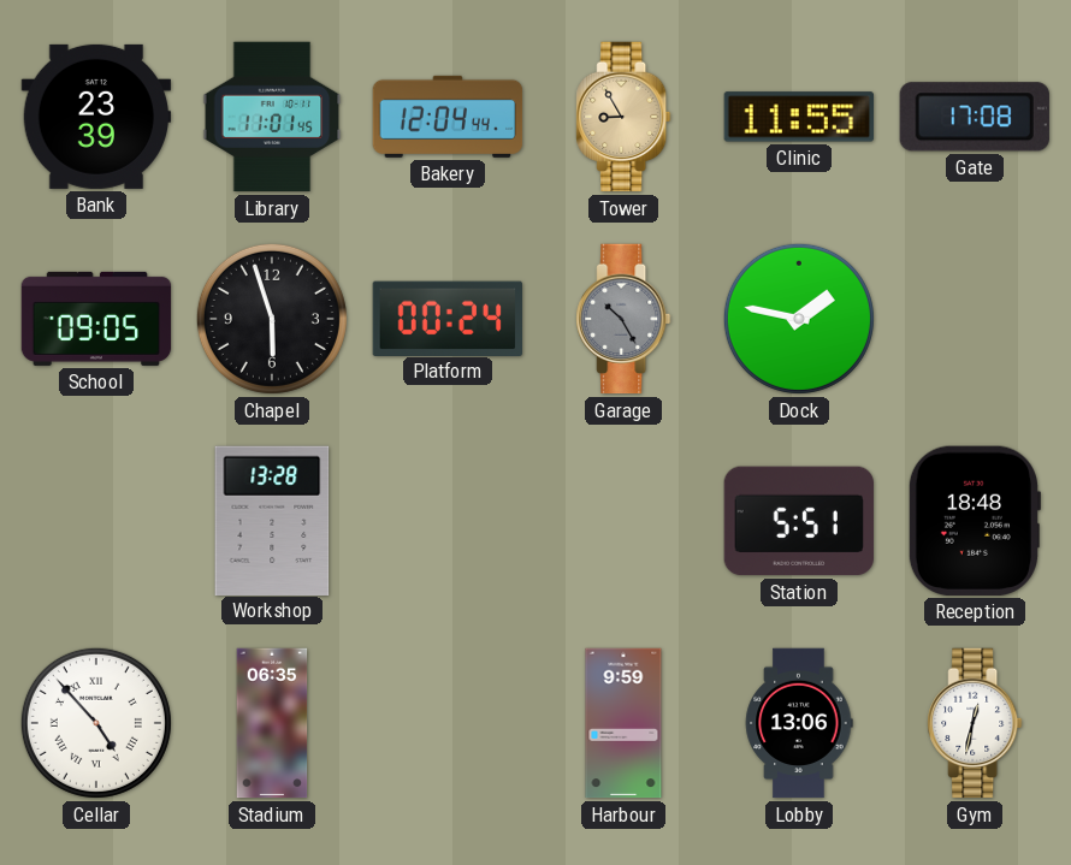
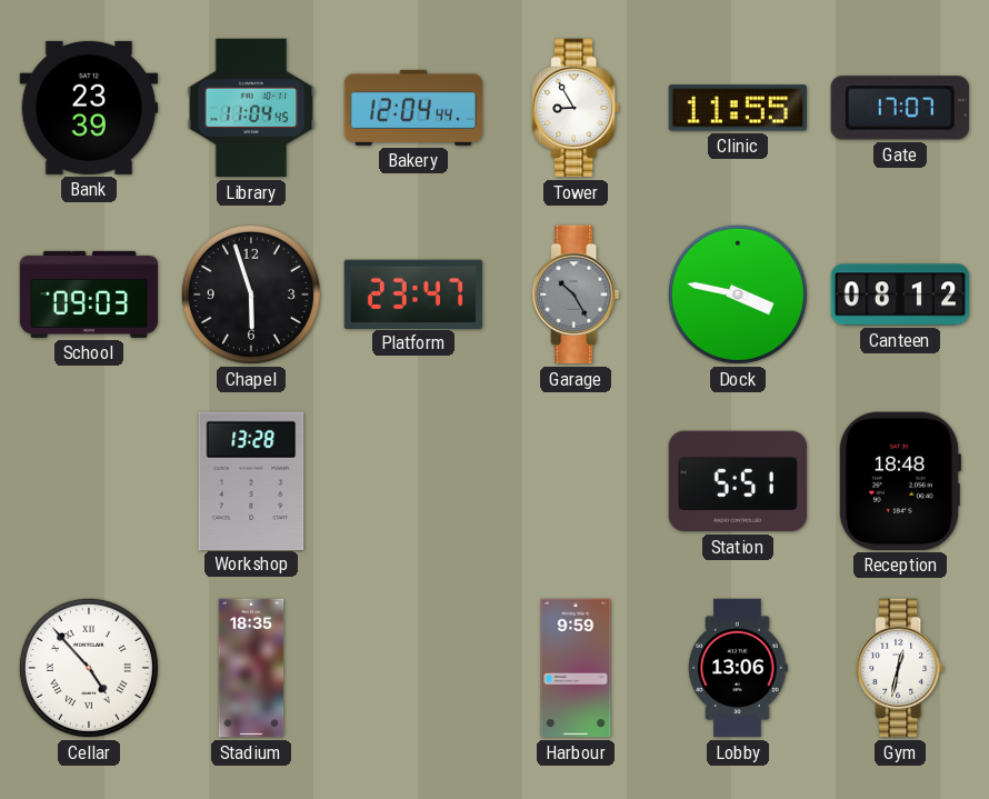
Library: 11:01 -> 11:04
Tower dial: champagne -> white
Gate: 17:08 -> 17:07
School: 09:05 -> 09:03
Platform: 00:24 -> 23:47
Dock: 1:47 -> 3:47
Canteen: none -> 08:12
Stadium: 06:35 -> 18:35
